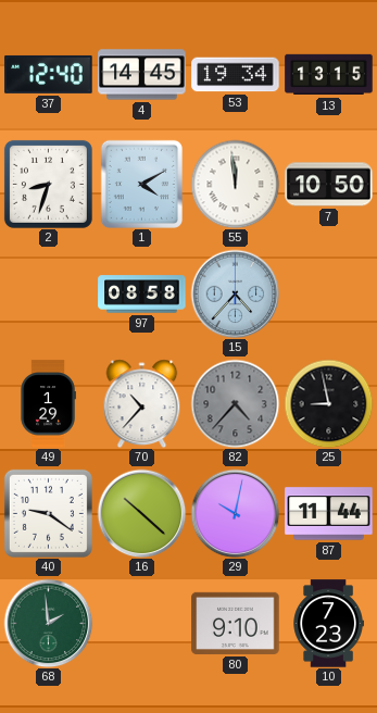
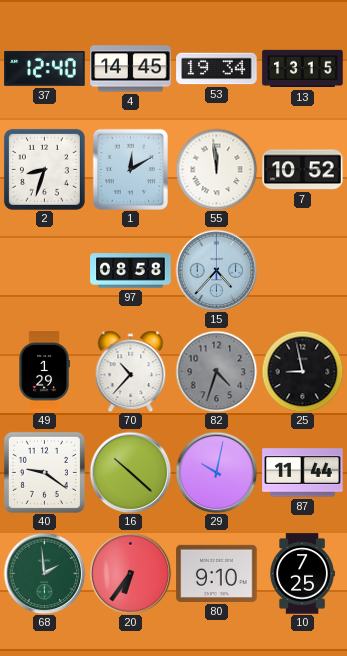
1: 4:10 -> 12:10
7: 10:50 -> 10:52
82: 4:37 -> 4:33
20: none -> 6:36
10: 7:23 -> 7:25
